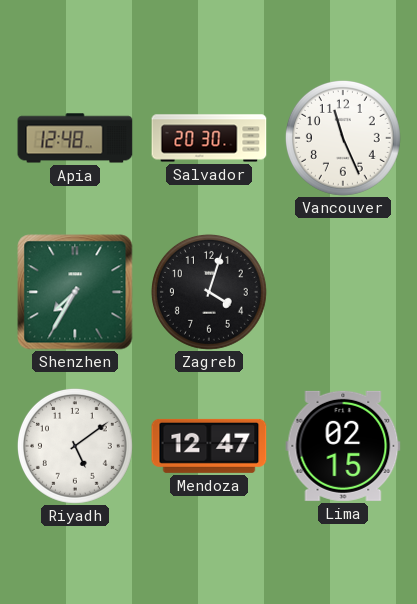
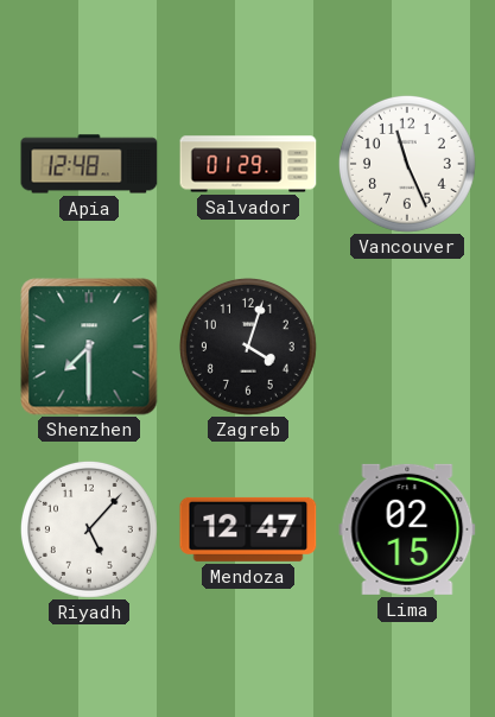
Salvador: 20:30 -> 01:29
Shenzhen: 7:35 -> 7:30
Riyadh: 5:09 -> 5:07
